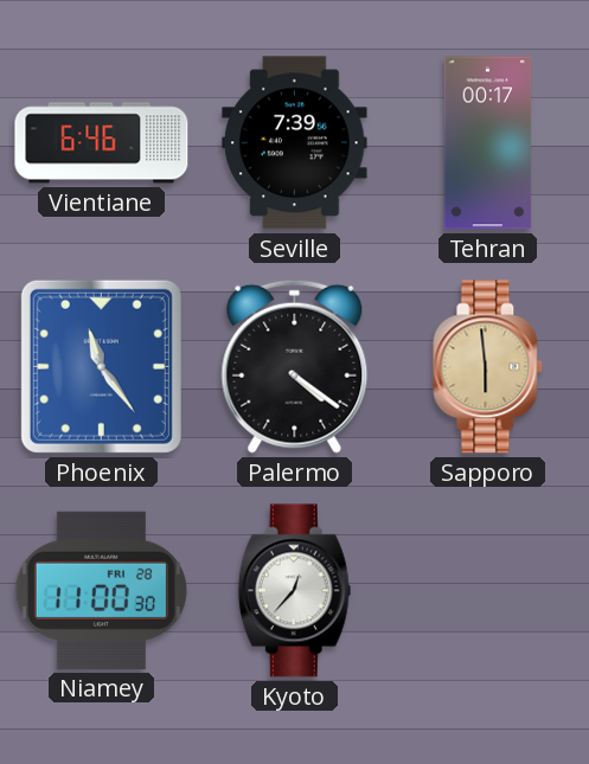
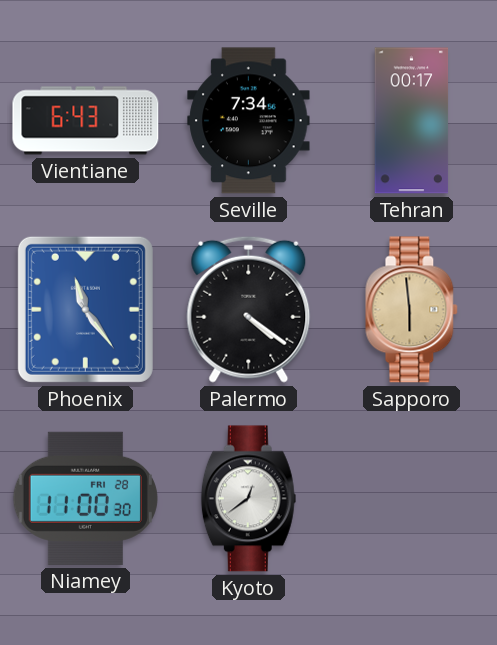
Vientiane: 6:46 -> 6:43
Seville: 7:39 -> 7:34
Kyoto: 12:37 -> 12:39
